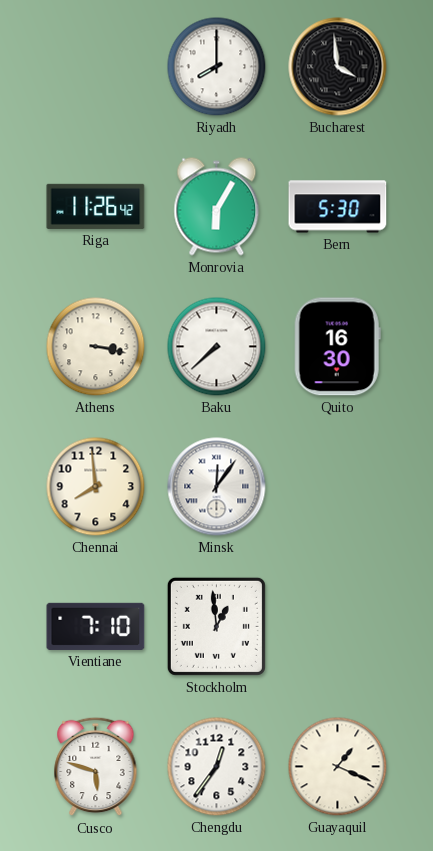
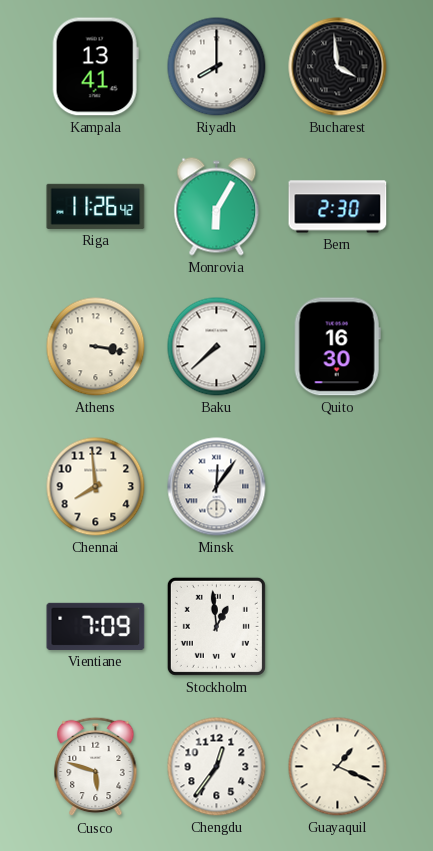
Kampala: none -> 13:41
Bern: 5:30 -> 2:30
Vientiane: 7:10 -> 7:09
